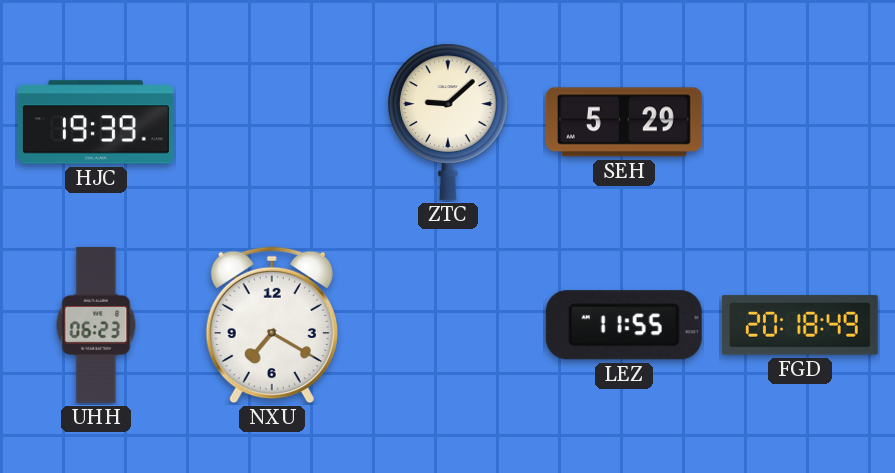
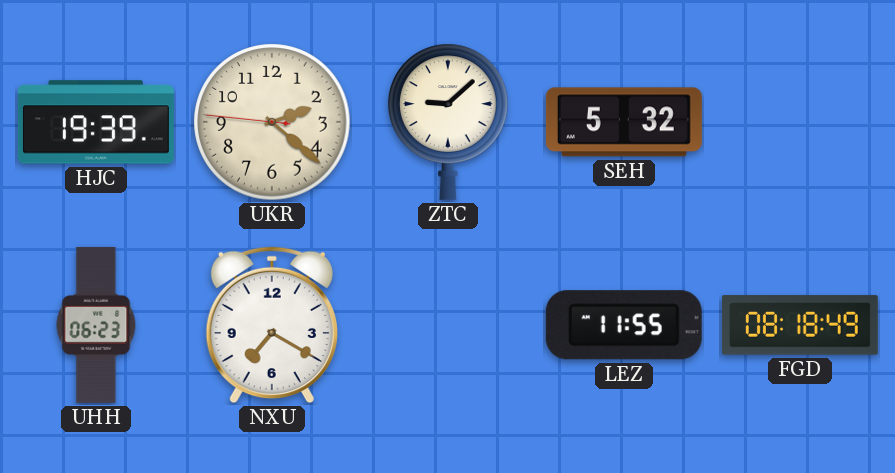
UKR: none -> 2:21
SEH: 5:29 -> 5:32
FGD: 20:18 -> 08:18
